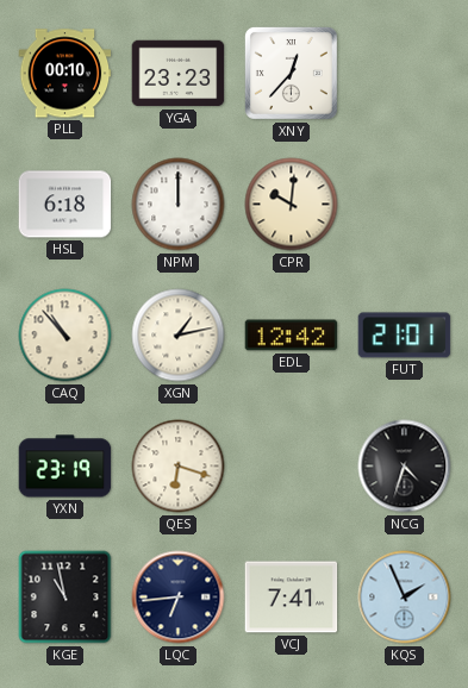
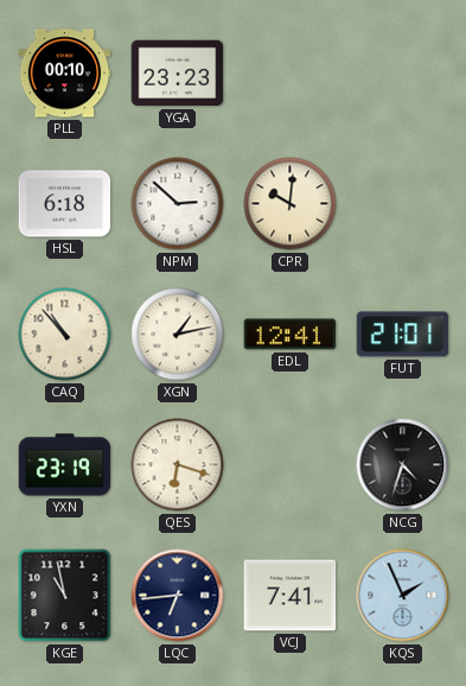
XNY: 12:37 -> none
NPM: 12:00 -> 2:52
EDL: 12:42 -> 12:41
